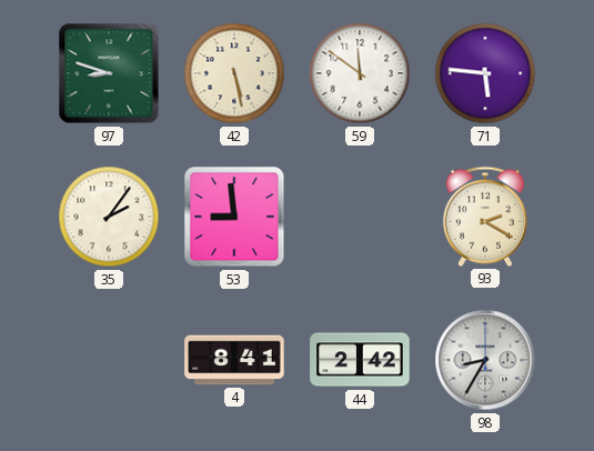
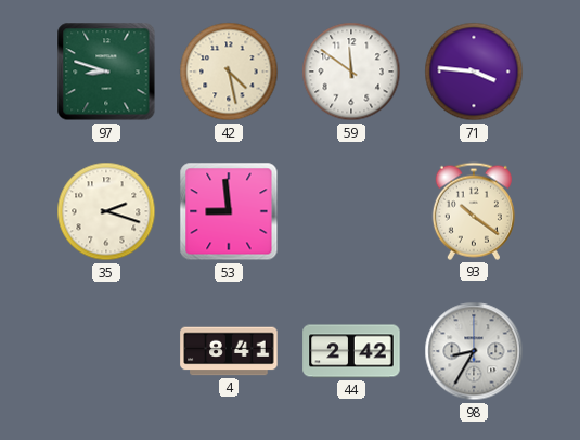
42: 5:28 -> 4:28
71: 5:46 -> 3:46
35: 2:06 -> 2:18
93: 2:20 -> 10:21
